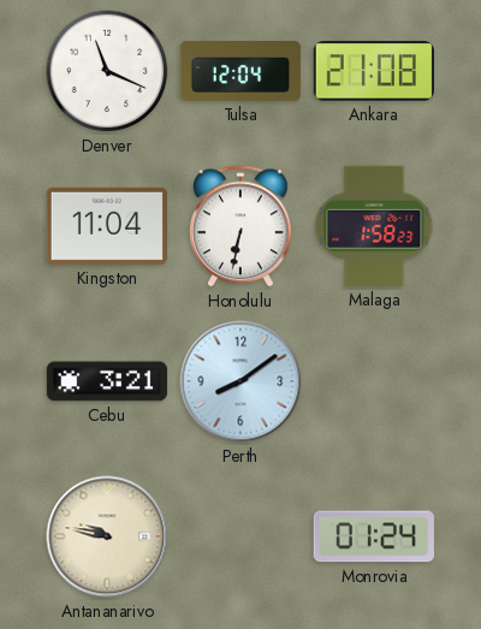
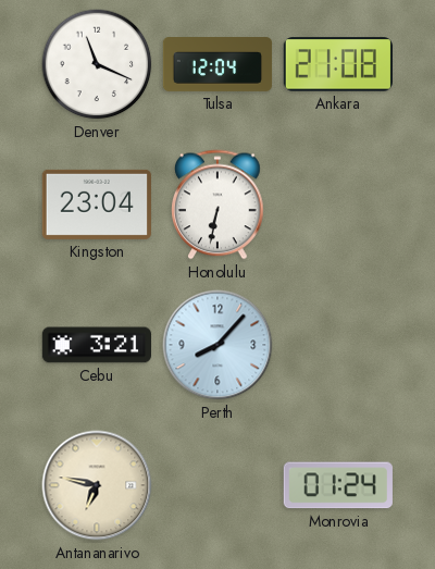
Kingston: 11:04 -> 23:04
Malaga: 1:58 -> none
Perth: 8:09 -> 8:07
Antananarivo: 9:47 -> 6:47
